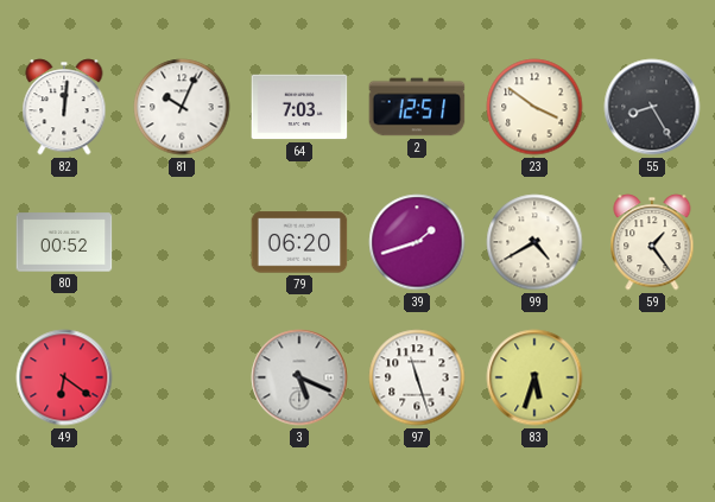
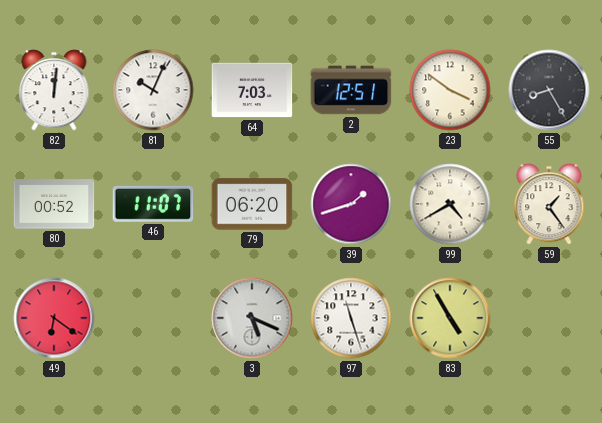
46: none -> 11:07
83: 5:33 -> 4:55
